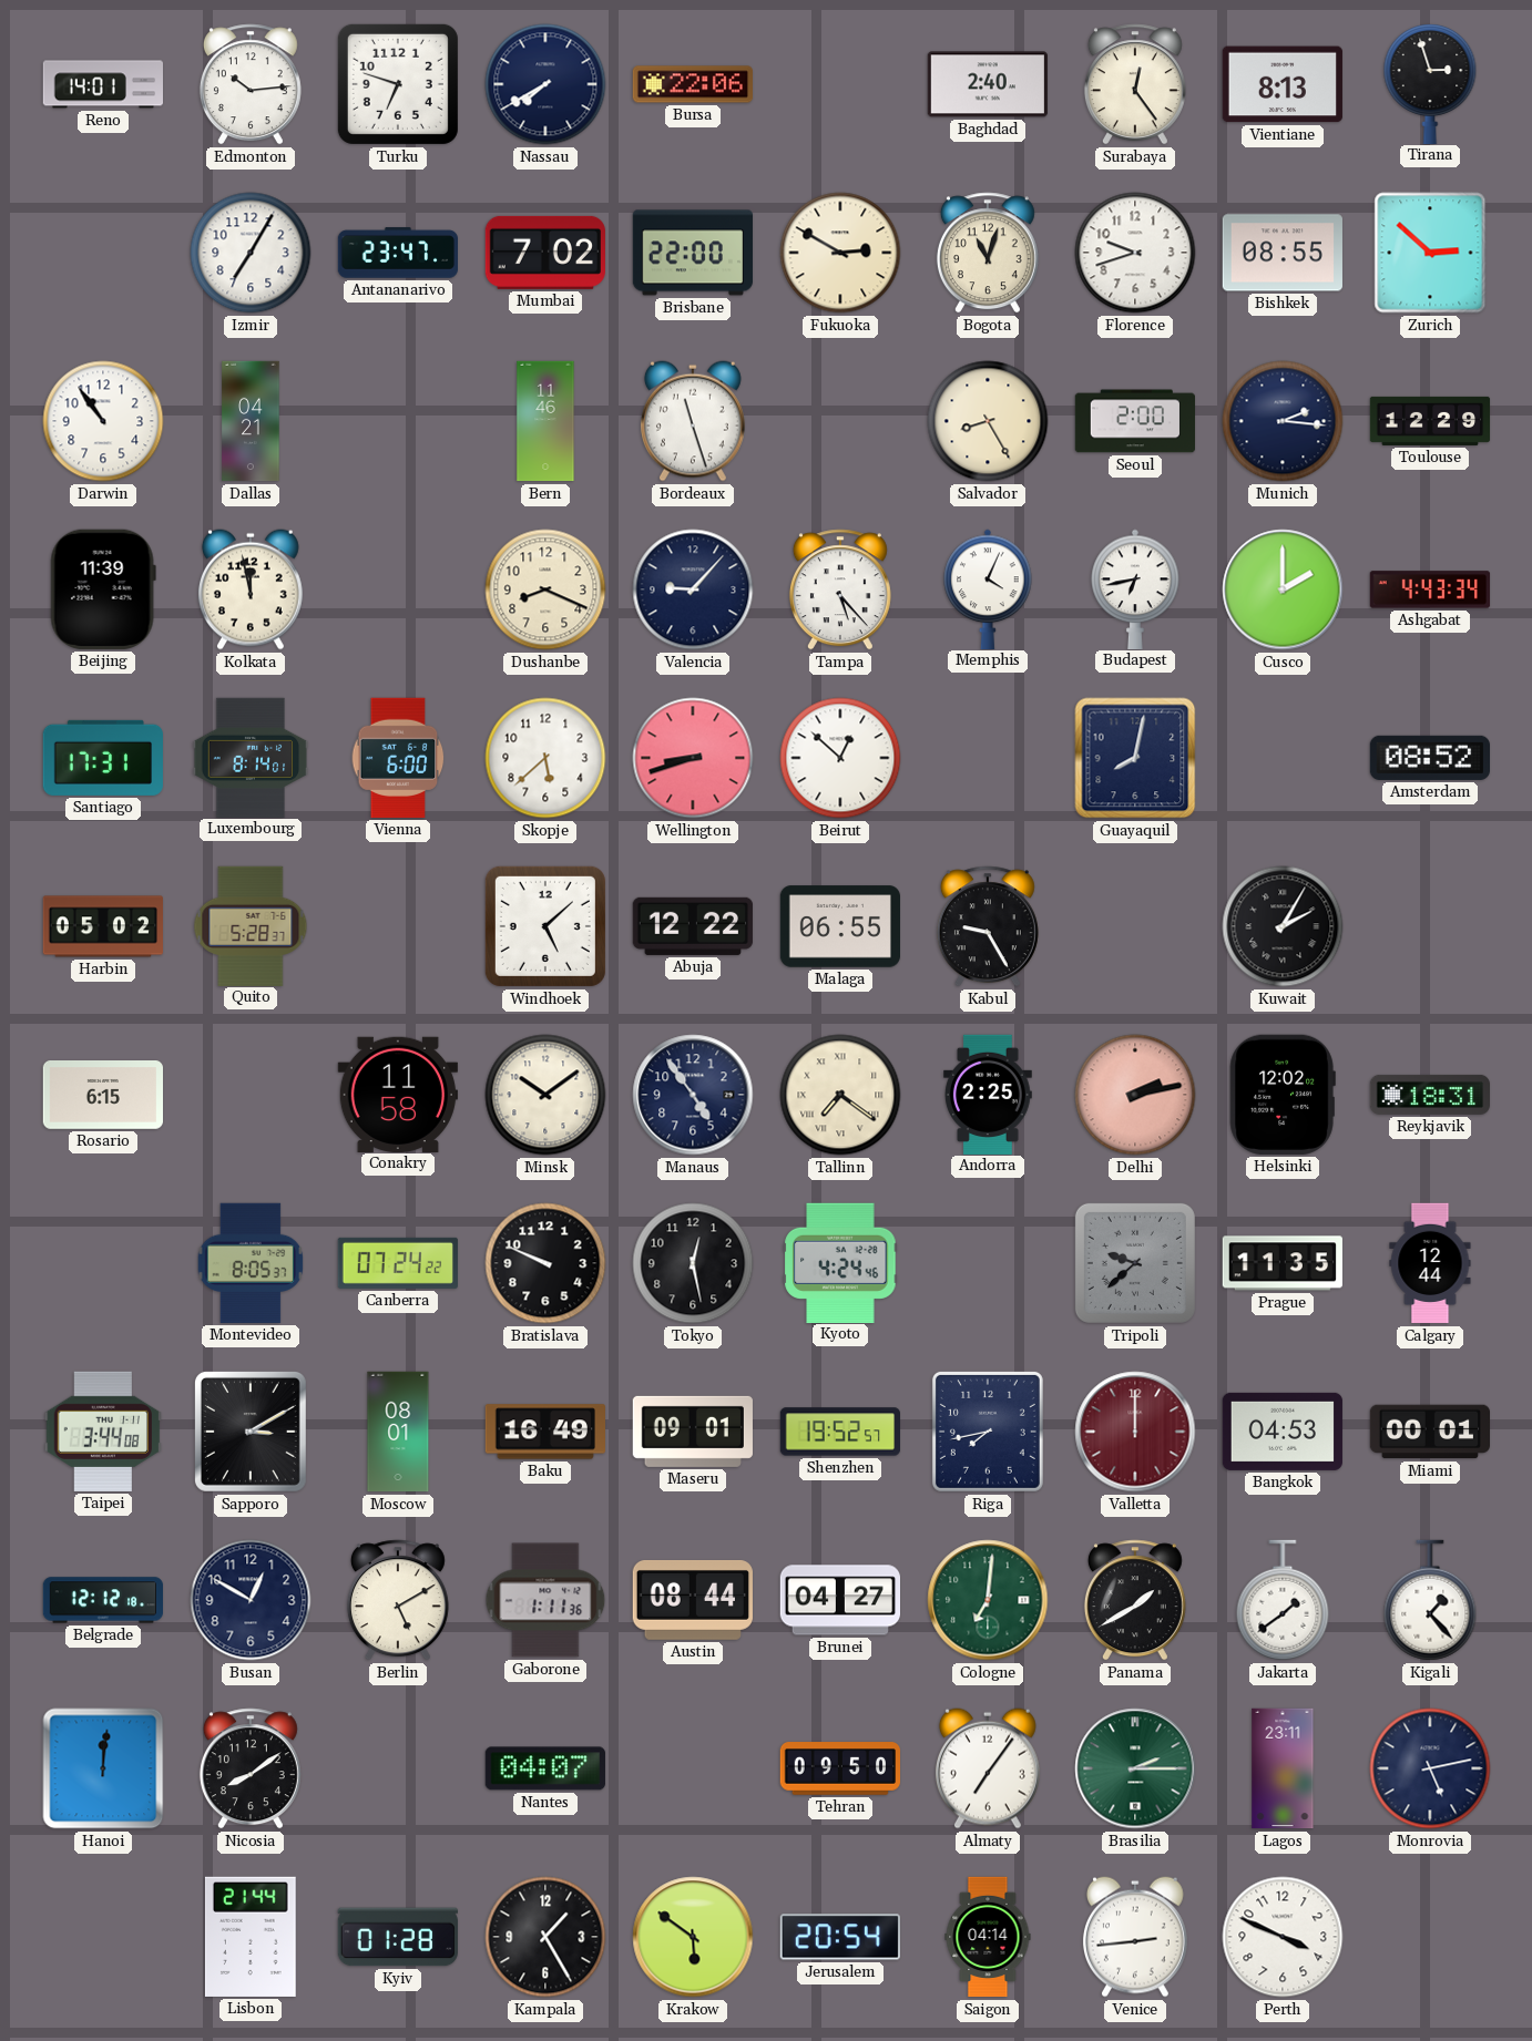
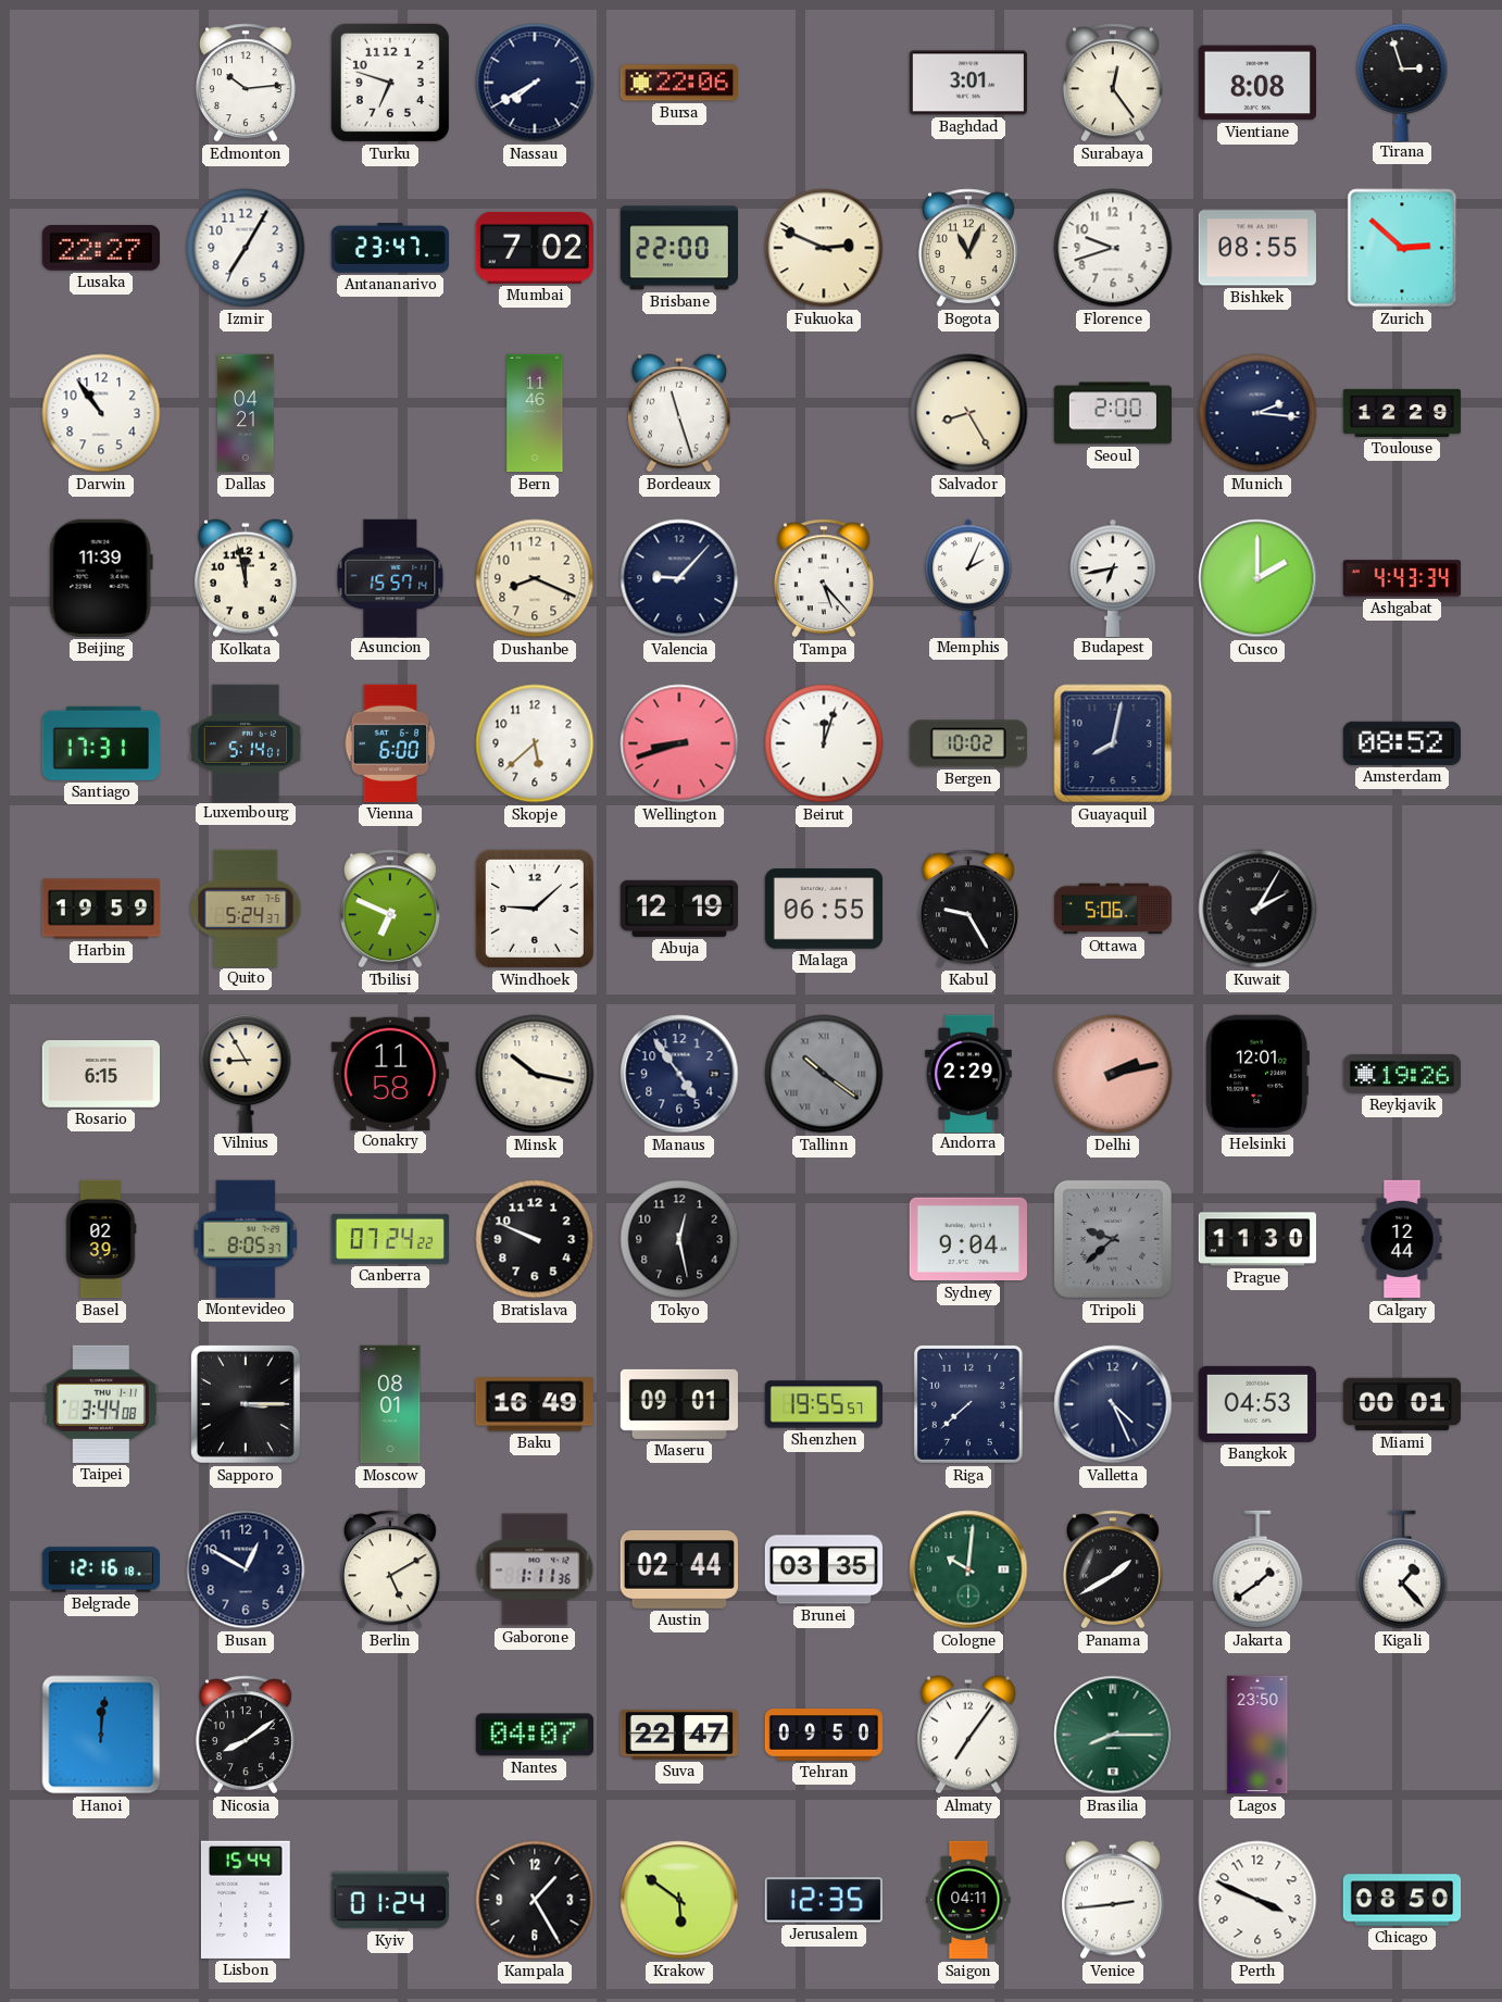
Reno: 14:01 -> none
Baghdad: 2:40 -> 3:01
Vientiane: 8:13 -> 8:08
Lusaka: none -> 22:27
Fukuoka: 2:50 -> 2:49
Bogota: 11:03 -> 11:04
Asuncion: none -> 15:57
Memphis: 4:04 -> 2:04
Luxembourg: 8:14 -> 5:14
Beirut: 12:52 -> 12:03
Bergen: none -> 10:02
Harbin: 05:02 -> 19:59
Quito: 5:28 -> 5:24
Tbilisi: none -> 6:49
Windhoek: 5:08 -> 9:08
Abuja: 12:22 -> 12:19
Ottawa: none -> 5:06
Vilnius: none -> 8:55
Minsk: 10:09 -> 10:17
Tallinn: 7:21 -> 10:21
Tallinn dial: cream -> grey
Andorra: 2:25 -> 2:29
Helsinki: 12:02 -> 12:01
Reykjavik: 18:31 -> 19:26
Basel: none -> 02:39
Kyoto: 4:24 -> none
Sydney: none -> 9:04
Prague: 11:35 -> 11:30
Sapporo: 3:10 -> 3:15
Shenzhen: 19:52 -> 19:55
Riga: 7:43 -> 7:38
Valletta: 12:00 -> 4:26
Valletta dial: burgundy -> navy
Belgrade: 12:12 -> 12:16
Austin: 08:44 -> 02:44
Brunei: 04:27 -> 03:35
Cologne: 7:01 -> 10:01
Suva: none -> 22:47
Brasilia: 2:15 -> 8:15
Lagos: 23:11 -> 23:50
Monrovia: 5:13 -> none
Lisbon: 21:44 -> 15:44
Kyiv: 01:28 -> 01:24
Jerusalem: 20:54 -> 12:35
Saigon: 04:14 -> 04:11
Chicago: none -> 08:50
